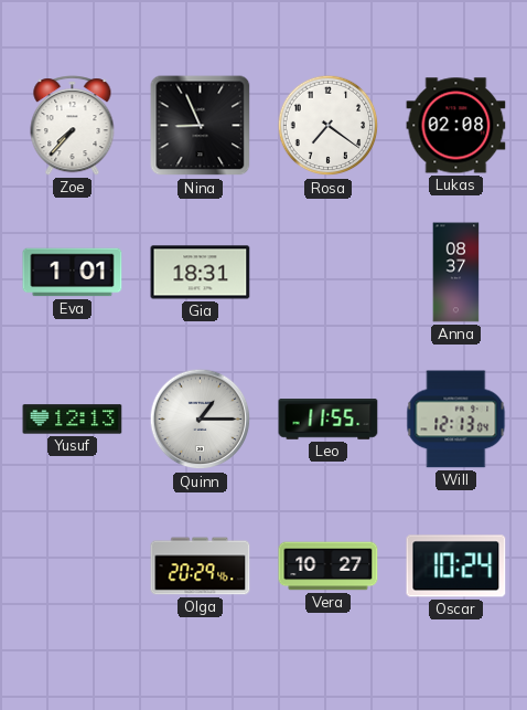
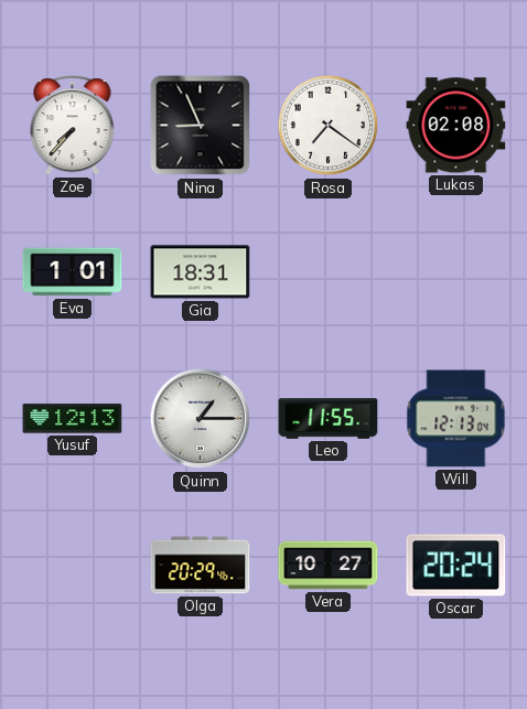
Anna: 08:37 -> none
Oscar: 10:24 -> 20:24
